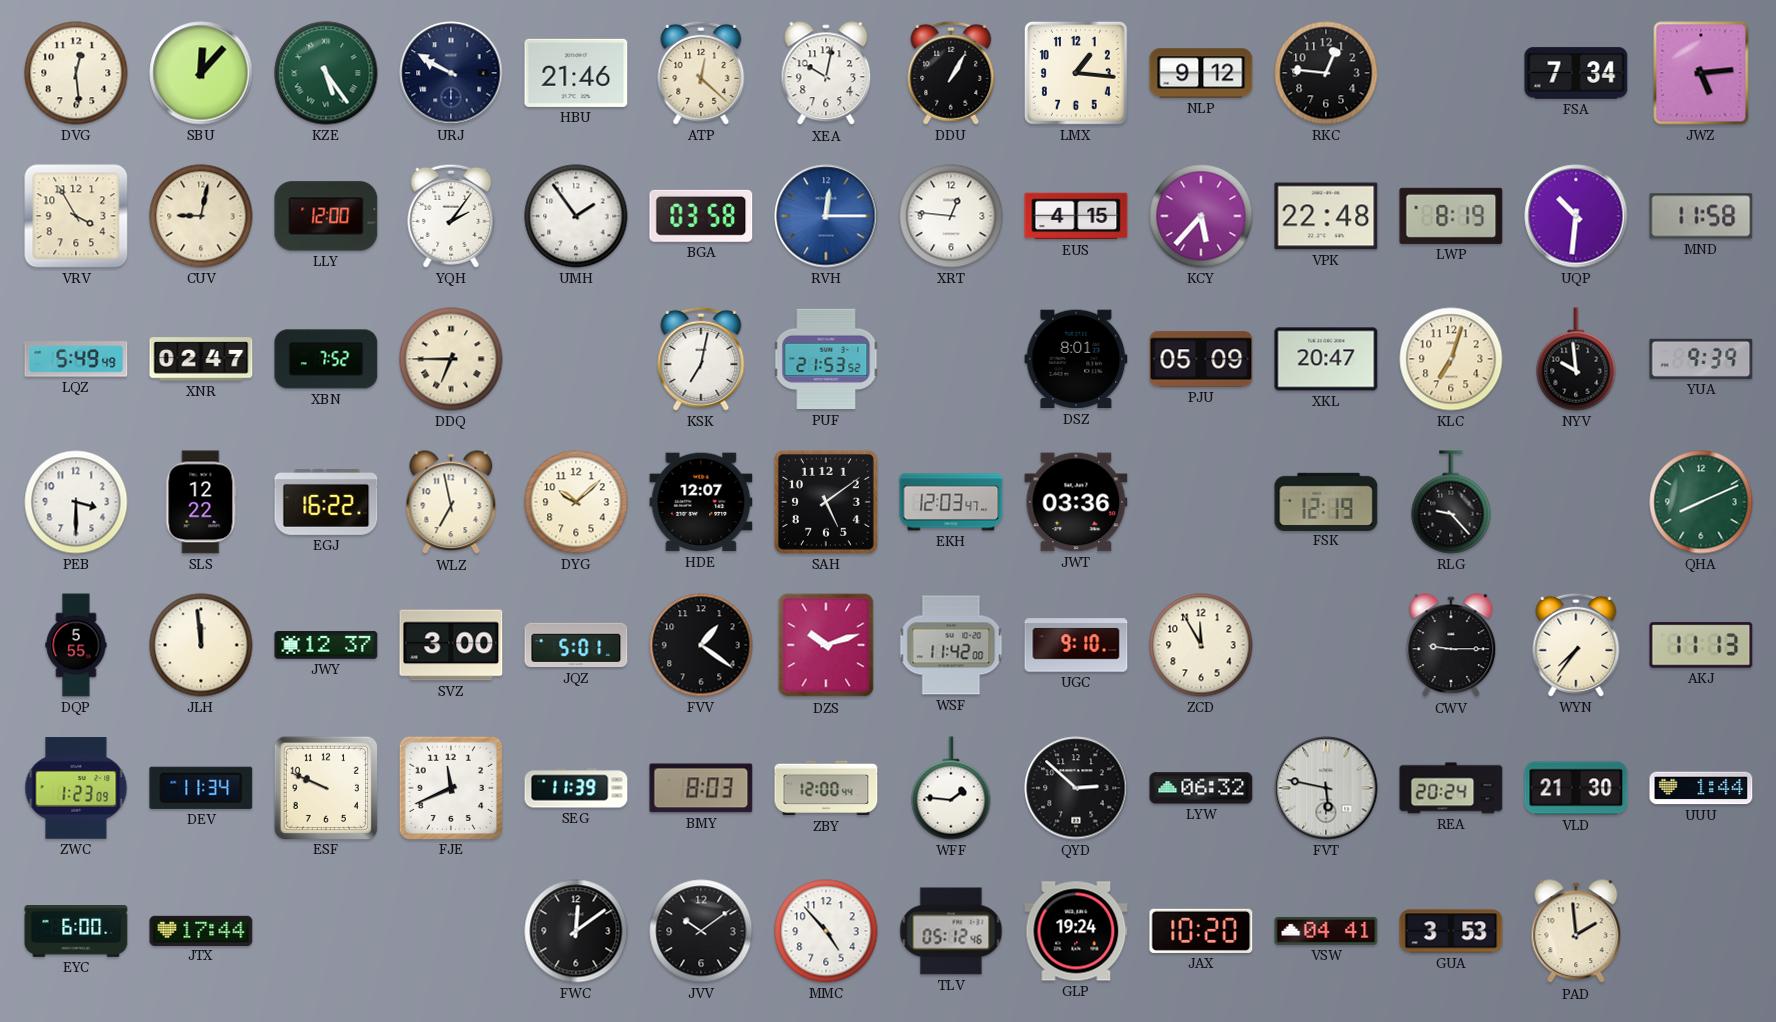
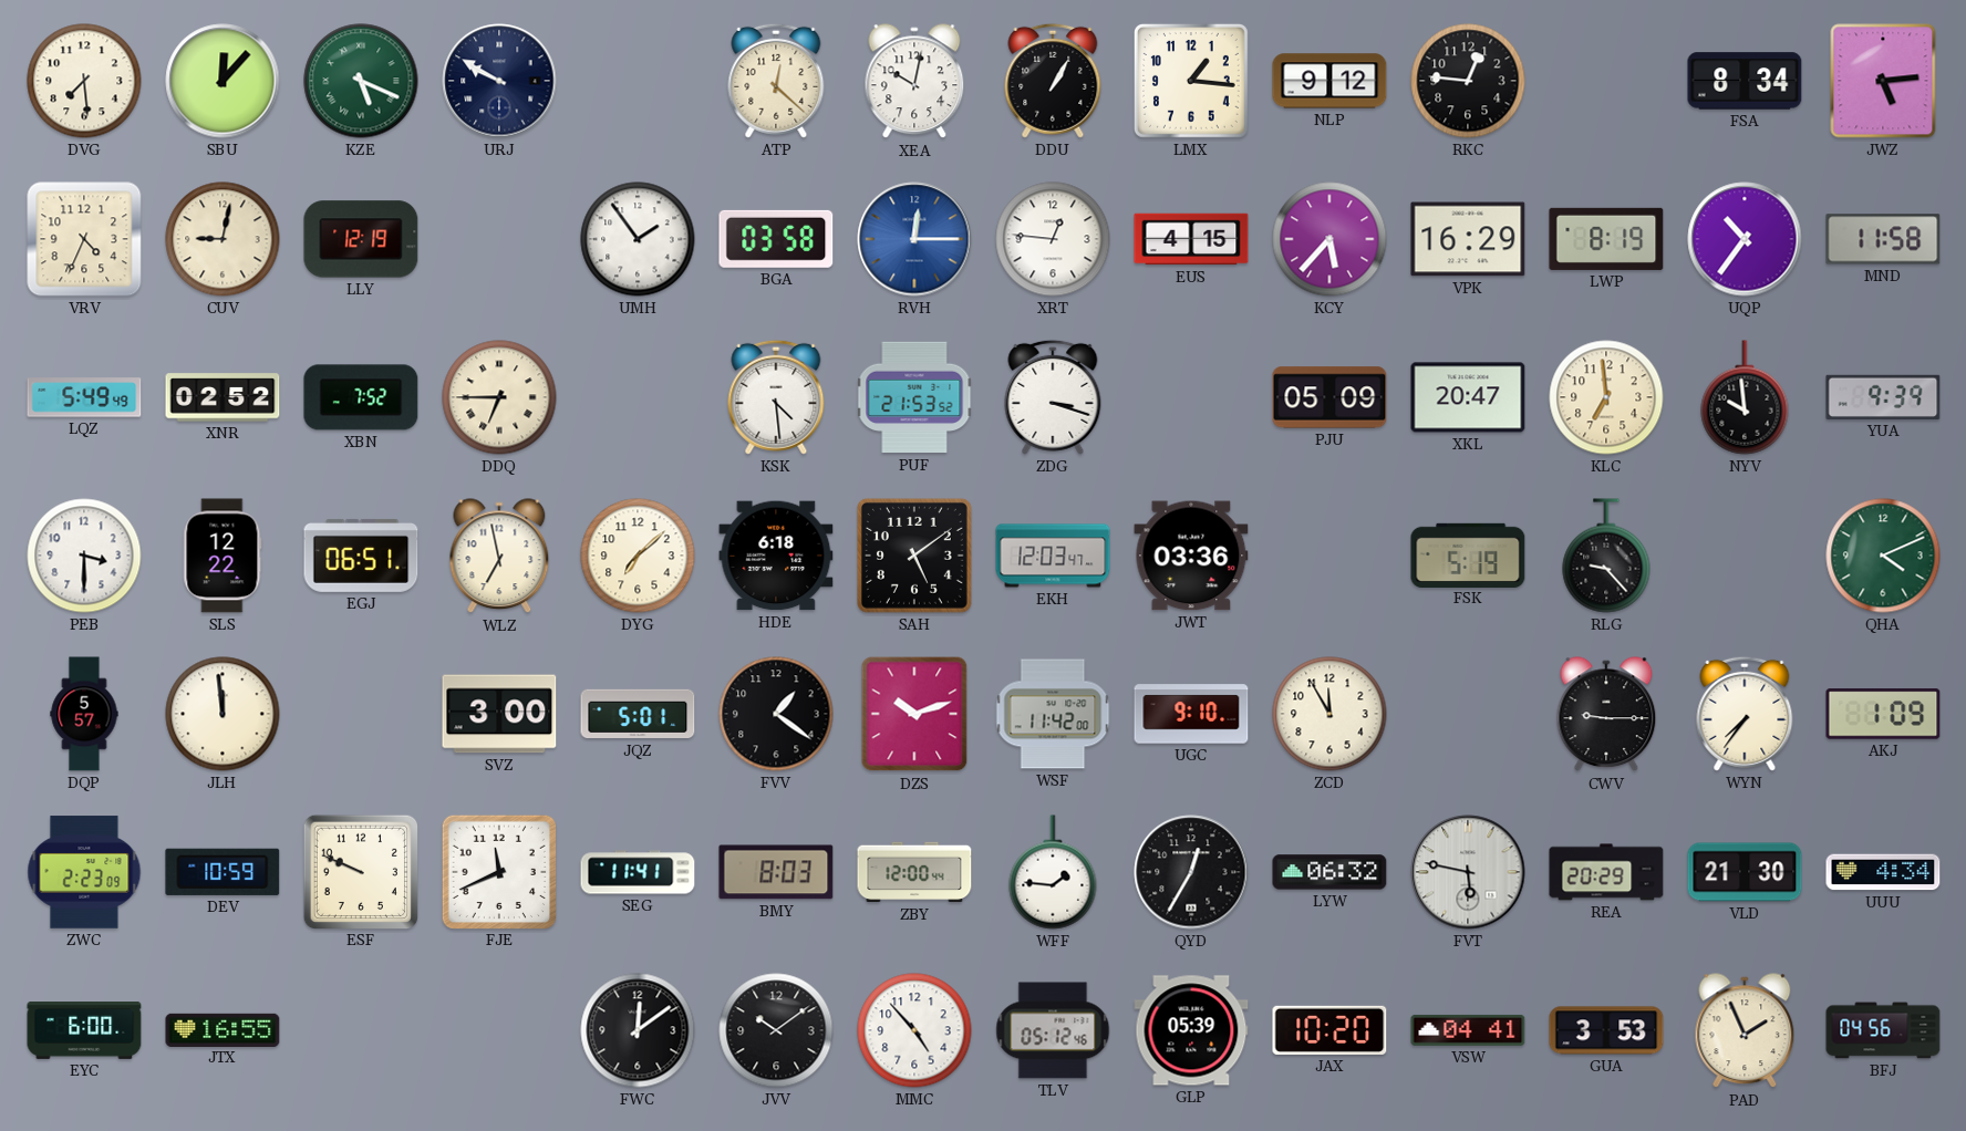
DVG: 12:29 -> 7:29
KZE: 5:24 -> 5:19
HBU: 21:46 -> none
FSA: 7:34 -> 8:34
VRV: 3:55 -> 4:34
LLY: 12:00 -> 12:19
YQH: 2:06 -> none
VPK: 22:48 -> 16:29
UQP: 10:31 -> 10:36
XNR: 02:47 -> 02:52
KSK: 7:02 -> 4:29
ZDG: none -> 3:18
DSZ: 8:01 -> none
KLC: 7:03 -> 6:59
EGJ: 16:22 -> 06:51
DYG: 10:08 -> 7:08
HDE: 12:07 -> 6:18
FSK: 12:19 -> 5:19
QHA: 8:11 -> 4:11
DQP: 5:55 -> 5:57
JWY: 12:37 -> none
AKJ: 11:13 -> 1:09
ZWC: 1:23 -> 2:23
DEV: 11:34 -> 10:59
SEG: 11:39 -> 11:41
QYD: 2:52 -> 12:35
REA: 20:24 -> 20:29
UUU: 1:44 -> 4:34
JTX: 17:44 -> 16:55
GLP: 19:24 -> 05:39
PAD: 1:59 -> 1:56
BFJ: none -> 04:56
